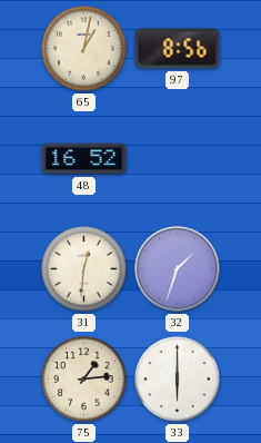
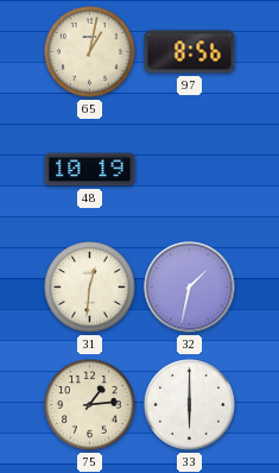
48: 16:52 -> 10:19
32: 1:33 -> 1:32
